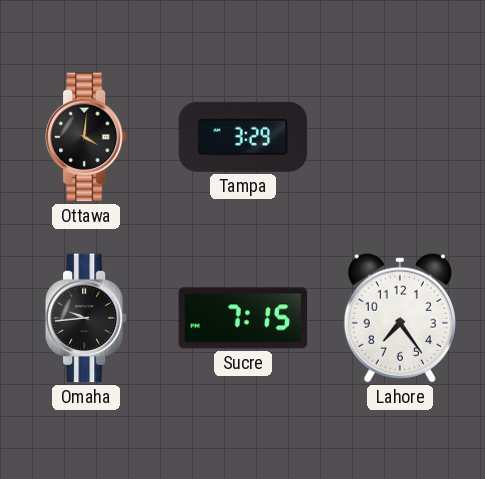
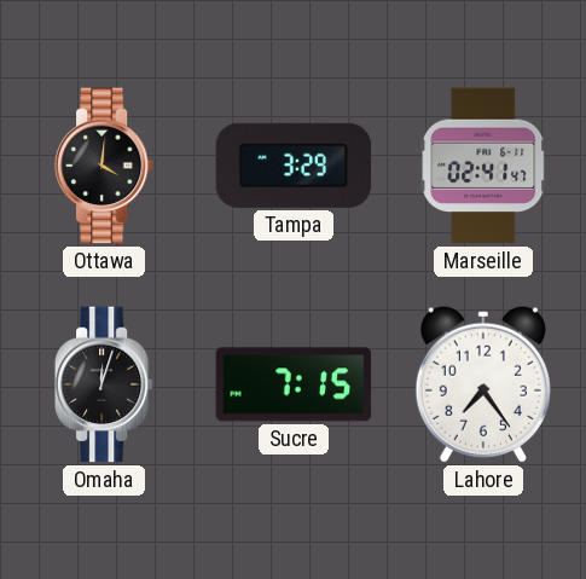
Marseille: none -> 02:41
Omaha: 9:44 -> 12:03
